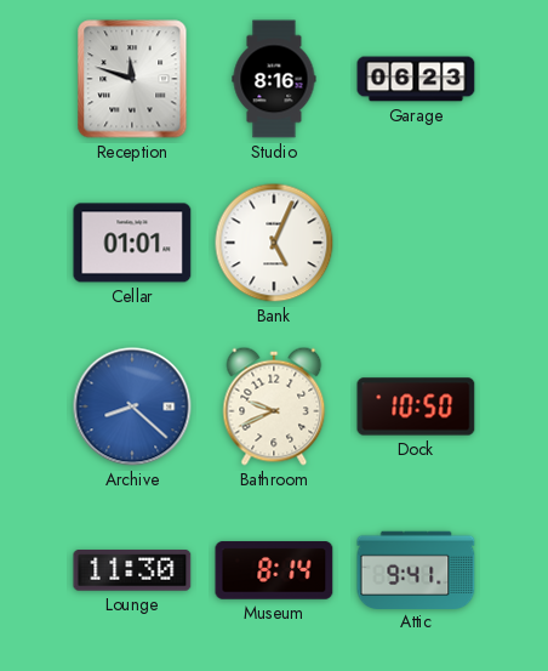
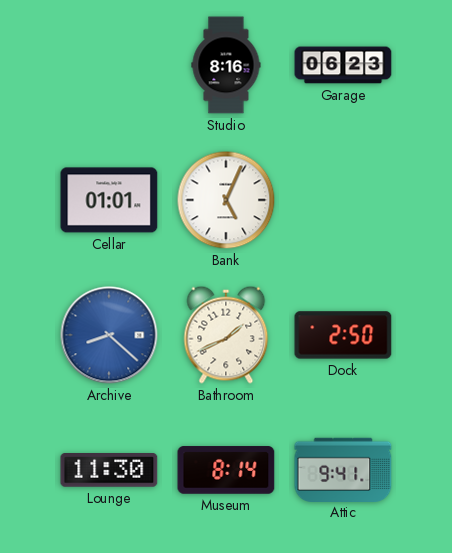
Reception: 11:48 -> none
Bathroom: 9:41 -> 1:41
Dock: 10:50 -> 2:50
